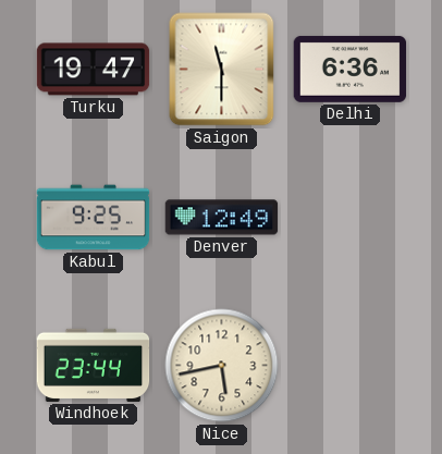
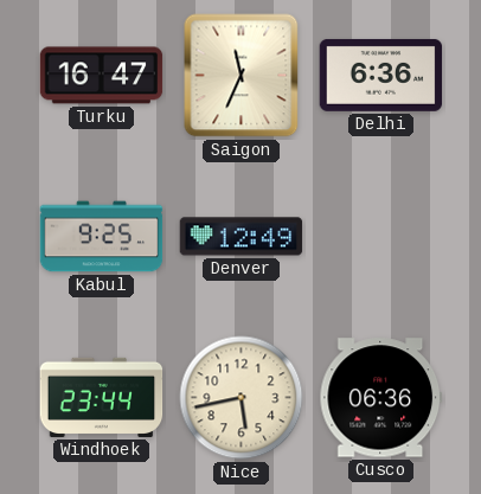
Turku: 19:47 -> 16:47
Saigon: 11:30 -> 11:34
Cusco: none -> 06:36
